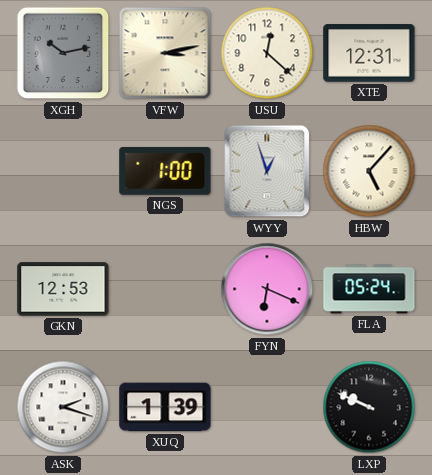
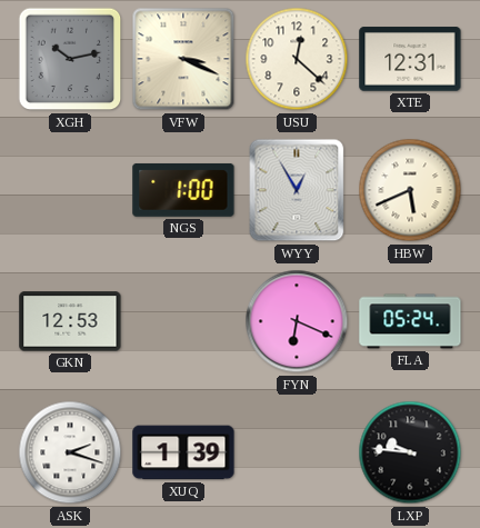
VFW: 3:13 -> 3:19
WYY: 12:57 -> 12:55
HBW: 5:07 -> 5:41
LXP: 9:49 -> 9:46
